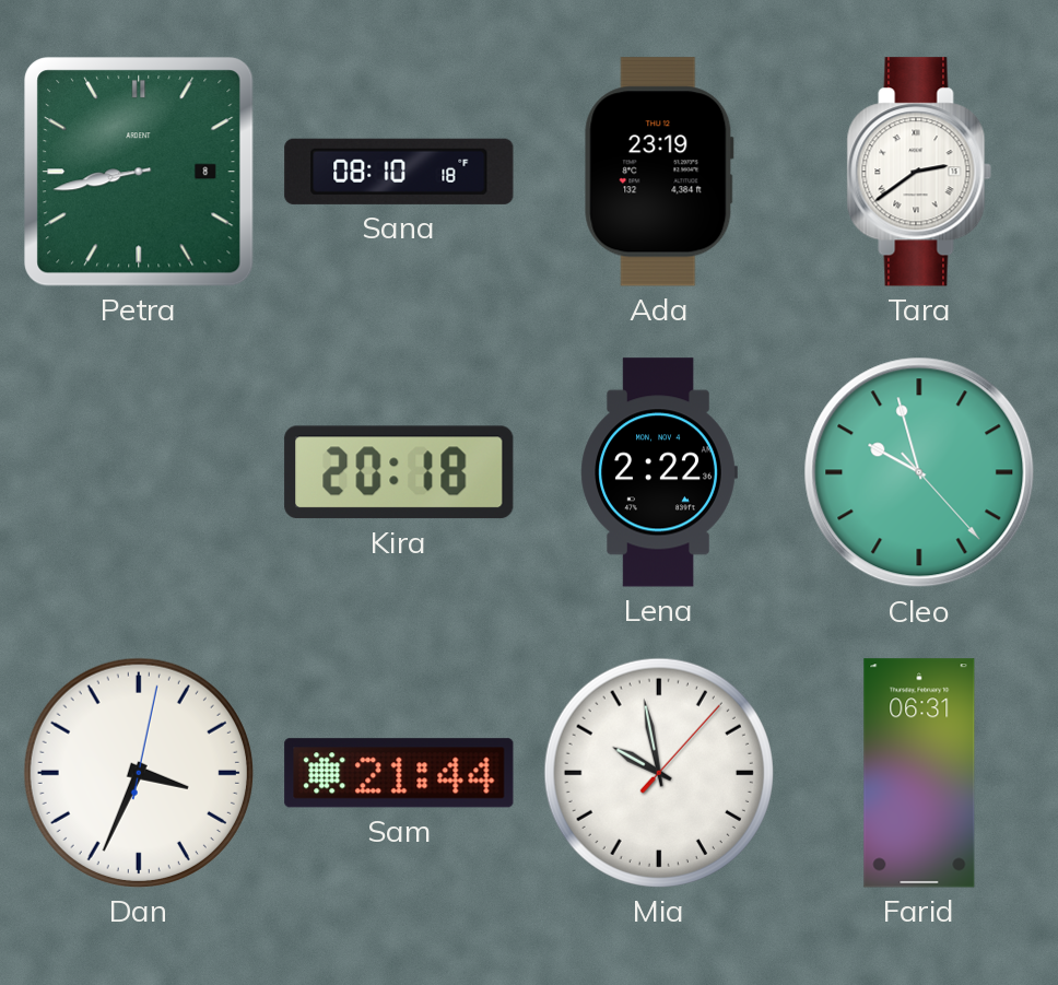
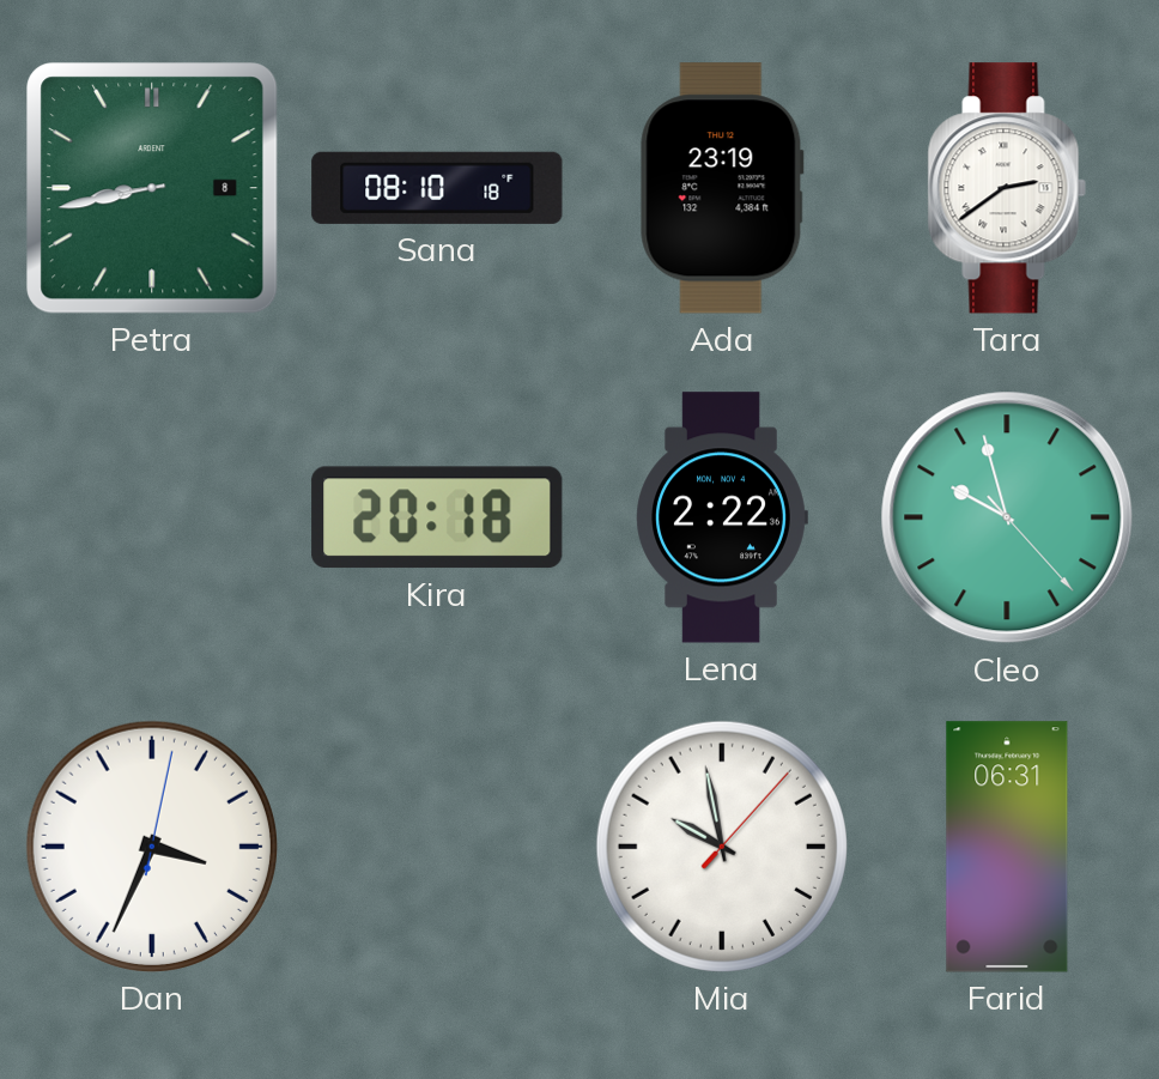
Sam: 21:44 -> none
